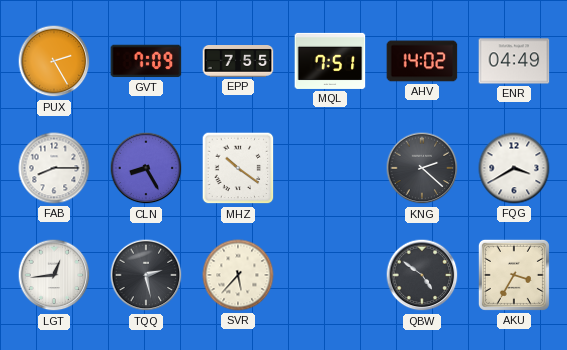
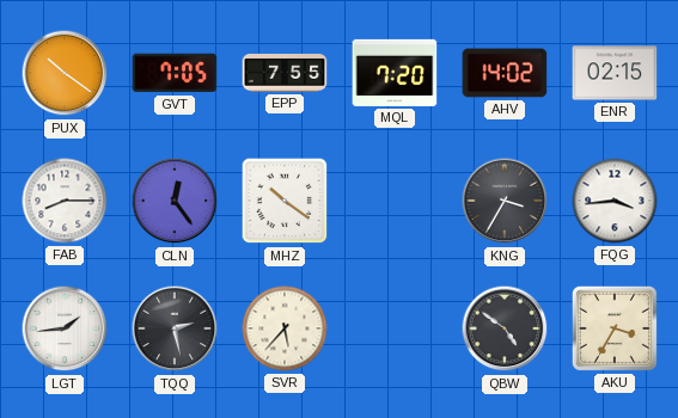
PUX: 2:25 -> 10:21
GVT: 7:09 -> 7:05
MQL: 7:51 -> 7:20
ENR: 04:49 -> 02:15
CLN: 8:25 -> 12:24
KNG: 2:22 -> 3:35
FQG: 3:40 -> 3:44
LGT: 12:44 -> 1:44
